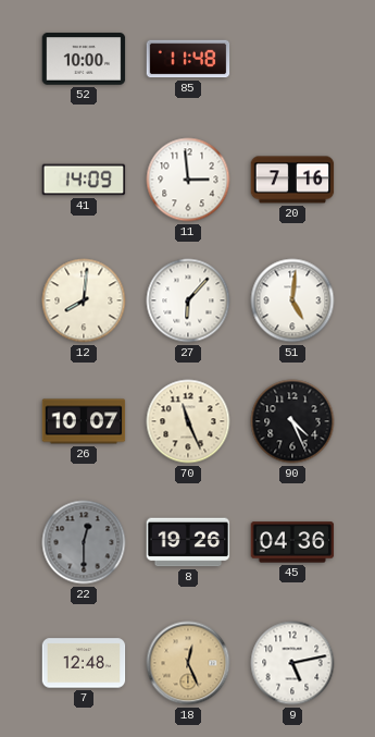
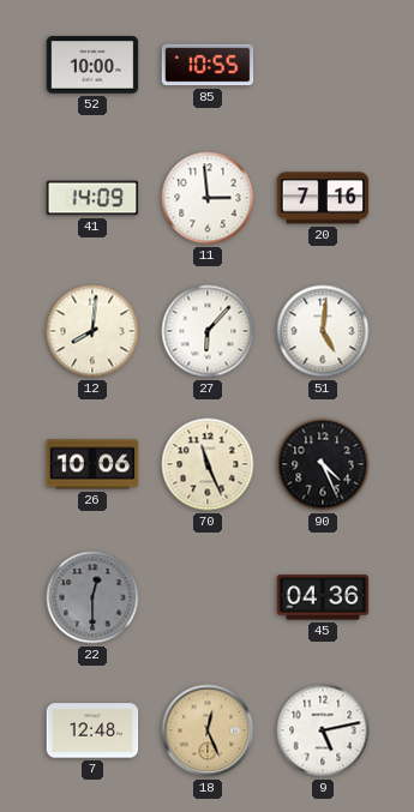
85: 11:48 -> 10:55
26: 10:07 -> 10:06
8: 19:26 -> none
